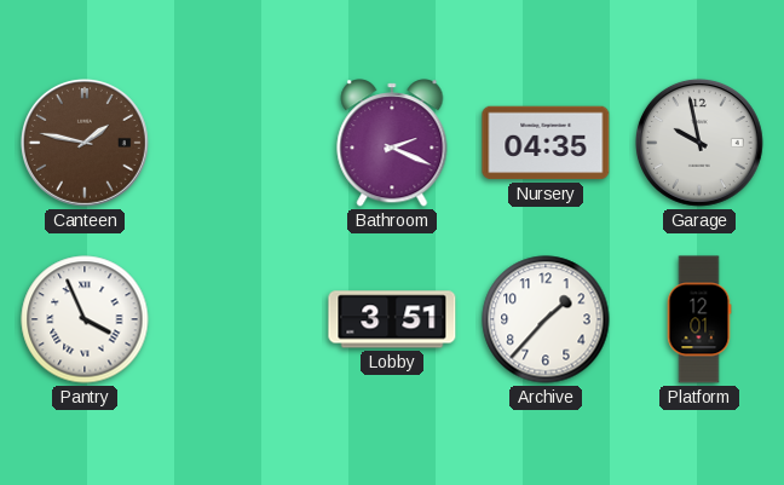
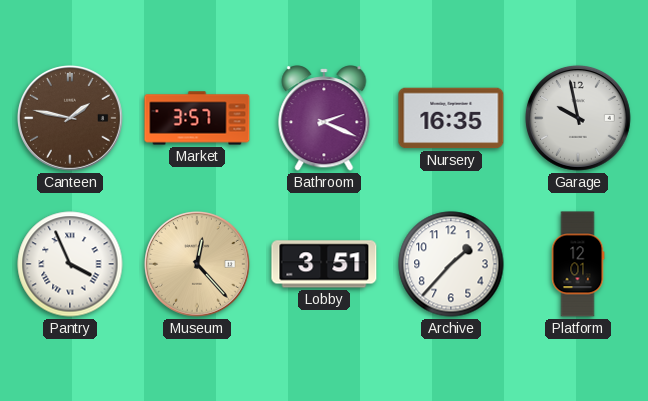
Market: none -> 3:57
Nursery: 04:35 -> 16:35
Museum: none -> 12:23
